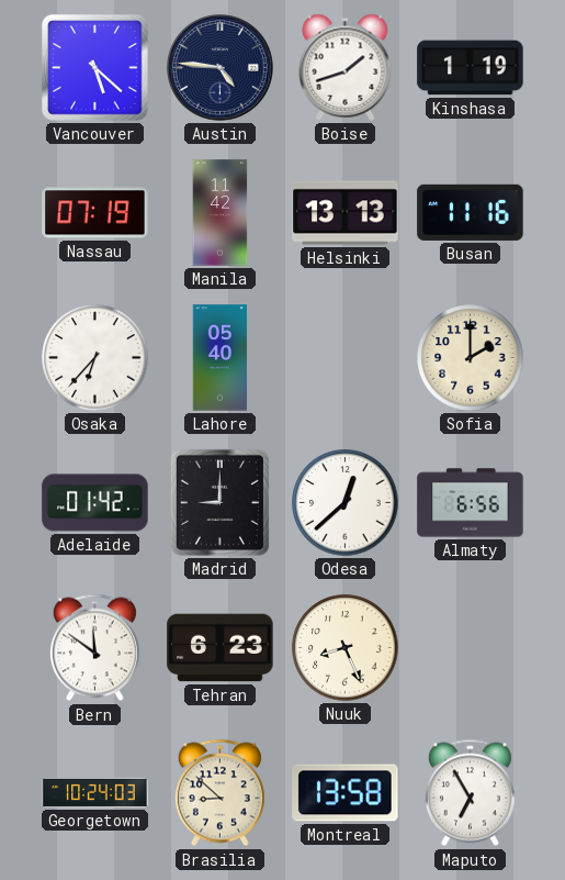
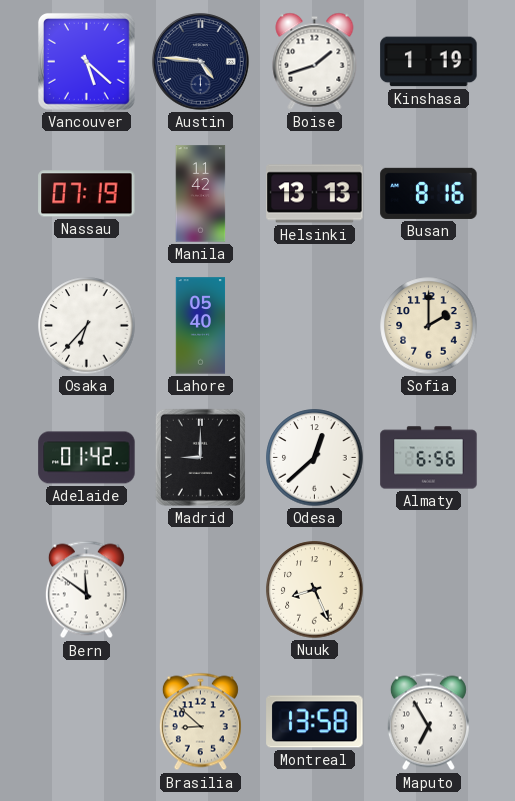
Busan: 11:16 -> 8:16
Tehran: 6:23 -> none
Georgetown: 10:24 -> none
